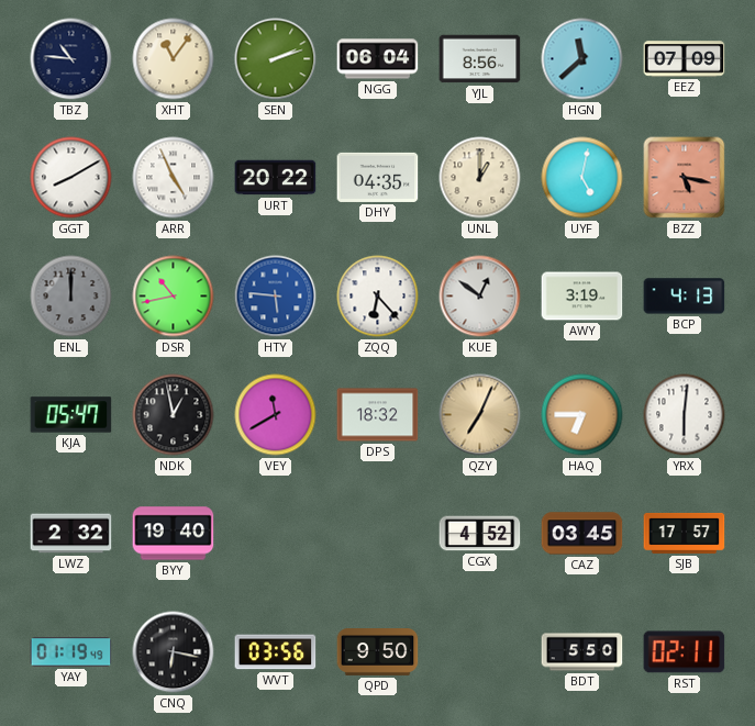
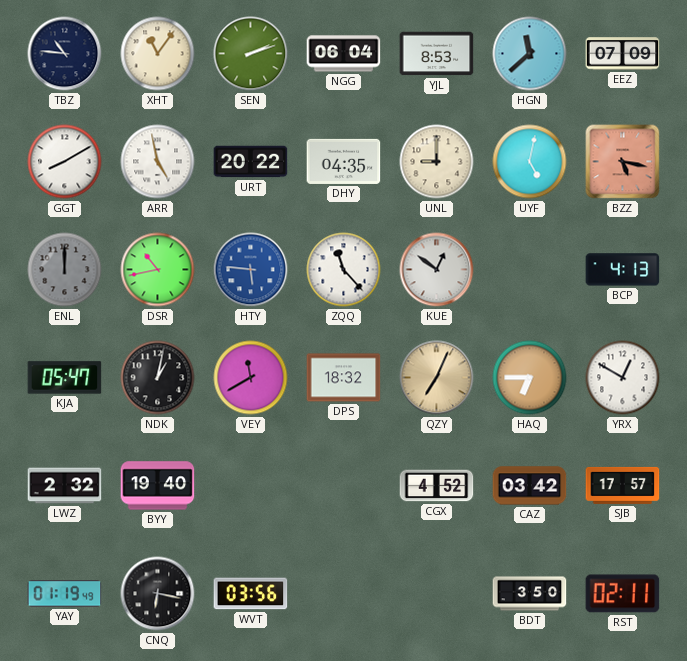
YJL: 8:56 -> 8:53
ARR: 4:56 -> 4:58
UNL: 1:00 -> 9:00
ZQQ: 6:23 -> 11:23
AWY: 3:19 -> none
NDK: 12:58 -> 1:02
YRX: 6:01 -> 12:50
CAZ: 03:45 -> 03:42
QPD: 9:50 -> none
BDT: 5:50 -> 3:50
